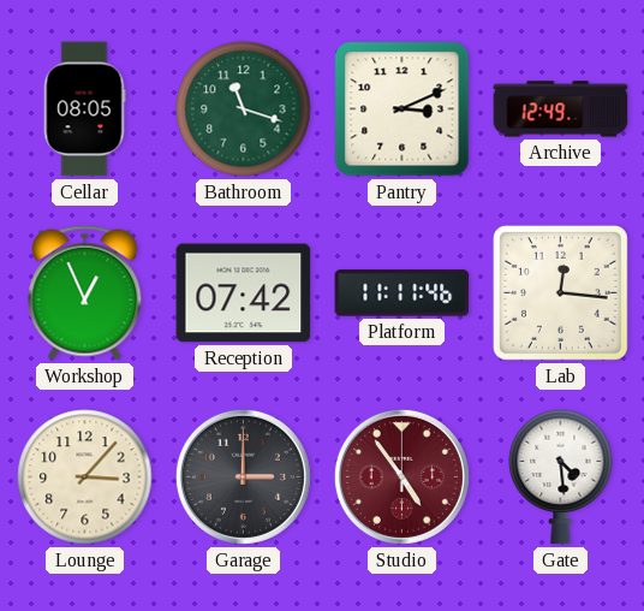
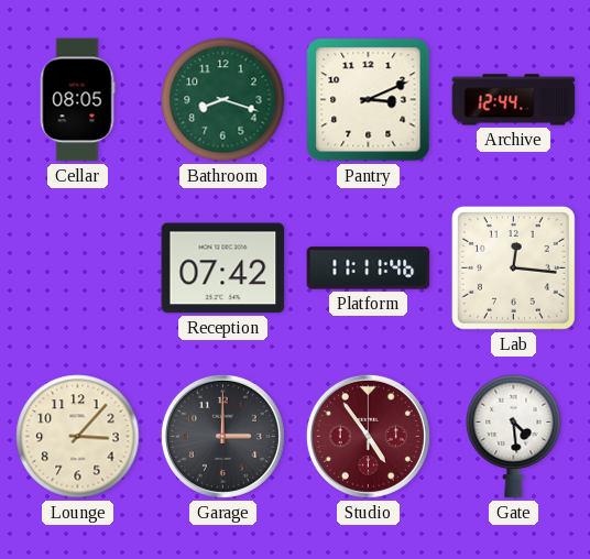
Bathroom: 11:18 -> 8:18
Archive: 12:49 -> 12:44
Workshop: 12:56 -> none
